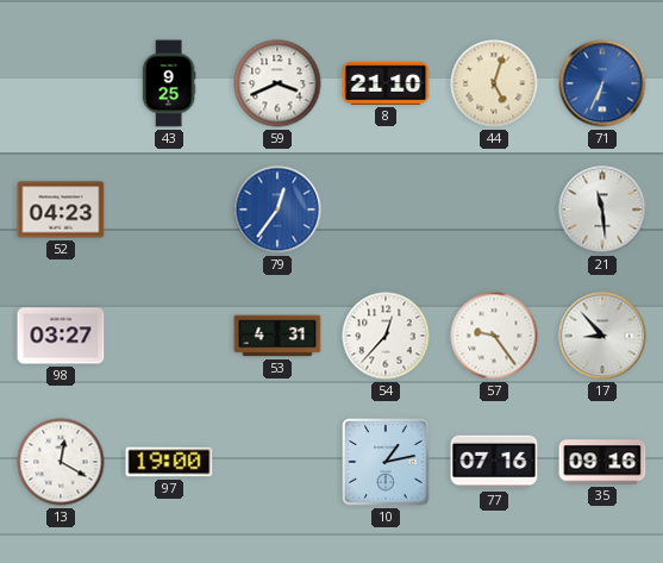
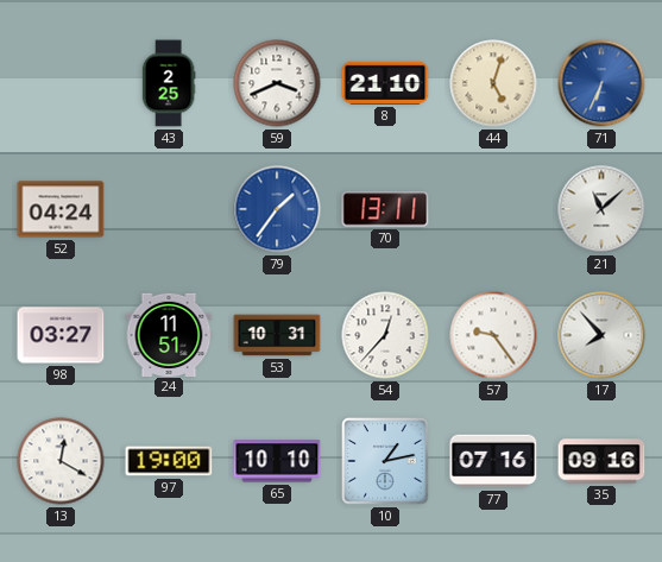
43: 9:25 -> 2:25
52: 04:23 -> 04:24
79: 12:36 -> 1:36
70: none -> 13:11
21: 11:29 -> 11:08
24: none -> 11:51
53: 4:31 -> 10:31
17: 8:53 -> 7:53
65: none -> 10:10
